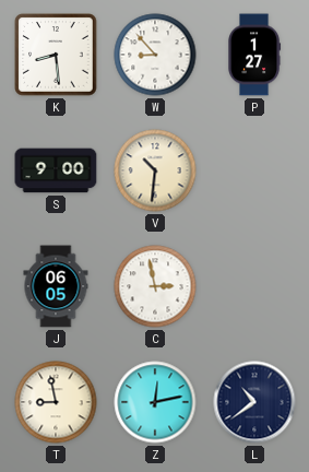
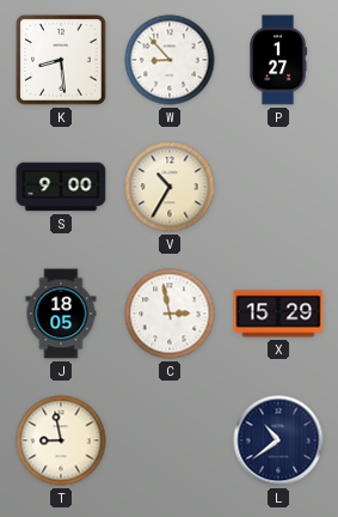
V: 10:31 -> 10:35
J: 06:05 -> 18:05
X: none -> 15:29
Z: 12:13 -> none
